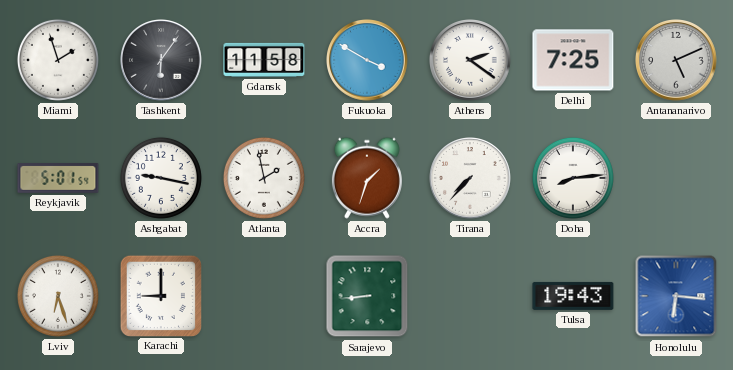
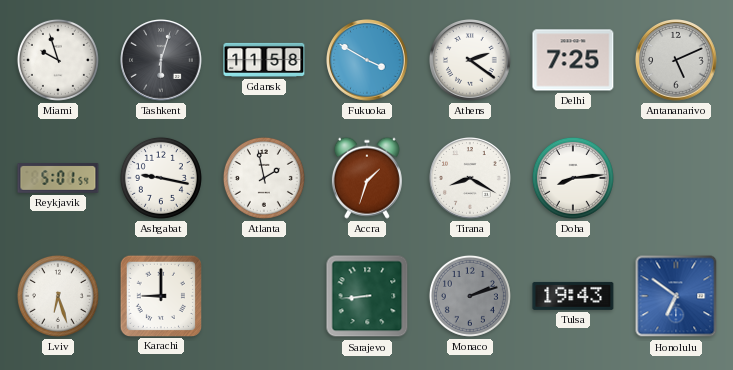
Miami: 1:57 -> 9:57
Tashkent: 6:06 -> 6:03
Tirana: 7:37 -> 8:20
Monaco: none -> 2:12
Honolulu: 6:16 -> 6:51
